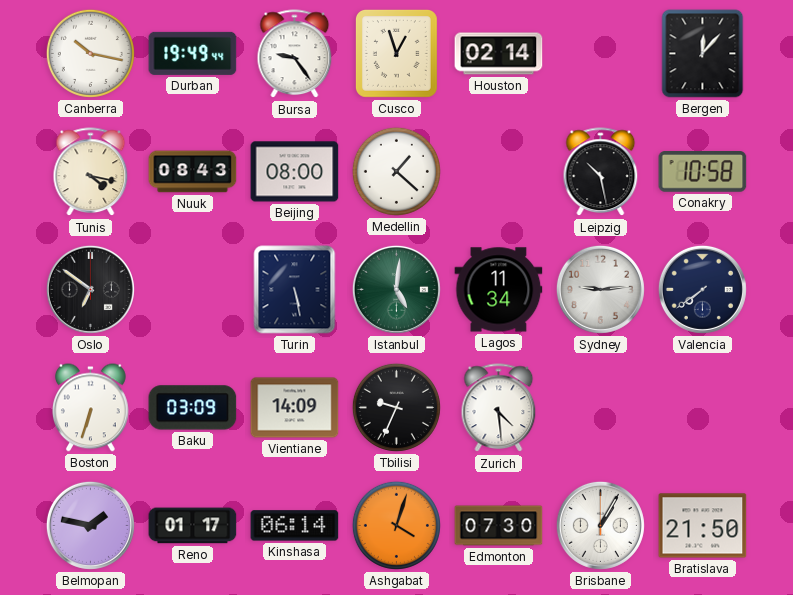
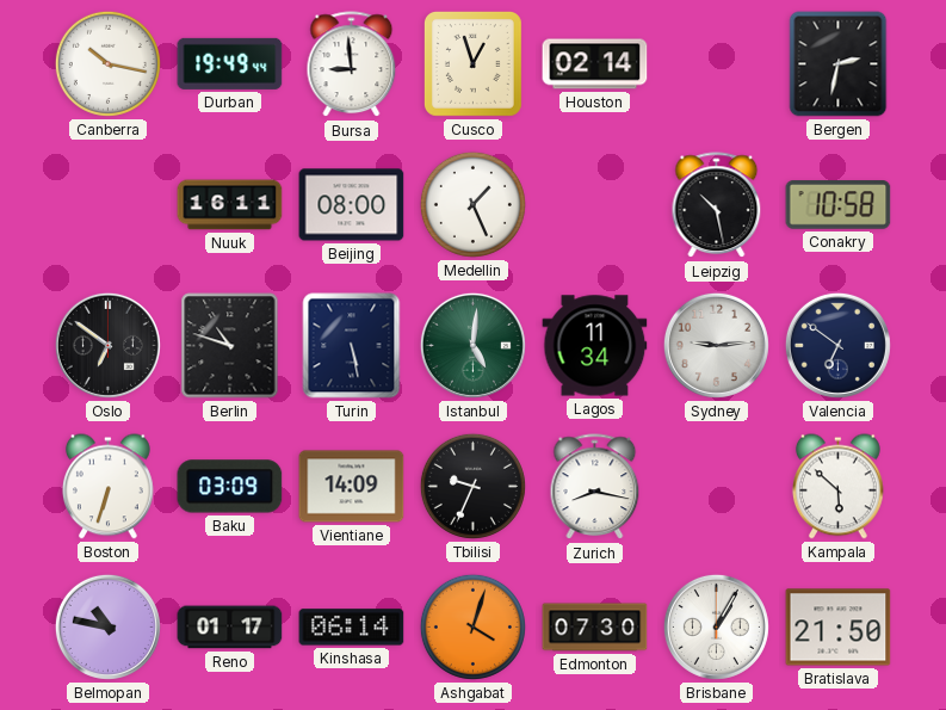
Bursa: 9:24 -> 8:59
Bergen: 12:07 -> 2:32
Tunis: 4:17 -> none
Nuuk: 08:43 -> 16:11
Medellin: 1:22 -> 1:26
Berlin: none -> 10:48
Valencia: 7:39 -> 6:51
Zurich: 4:29 -> 8:17
Kampala: none -> 5:52
Belmopan: 1:47 -> 10:47
